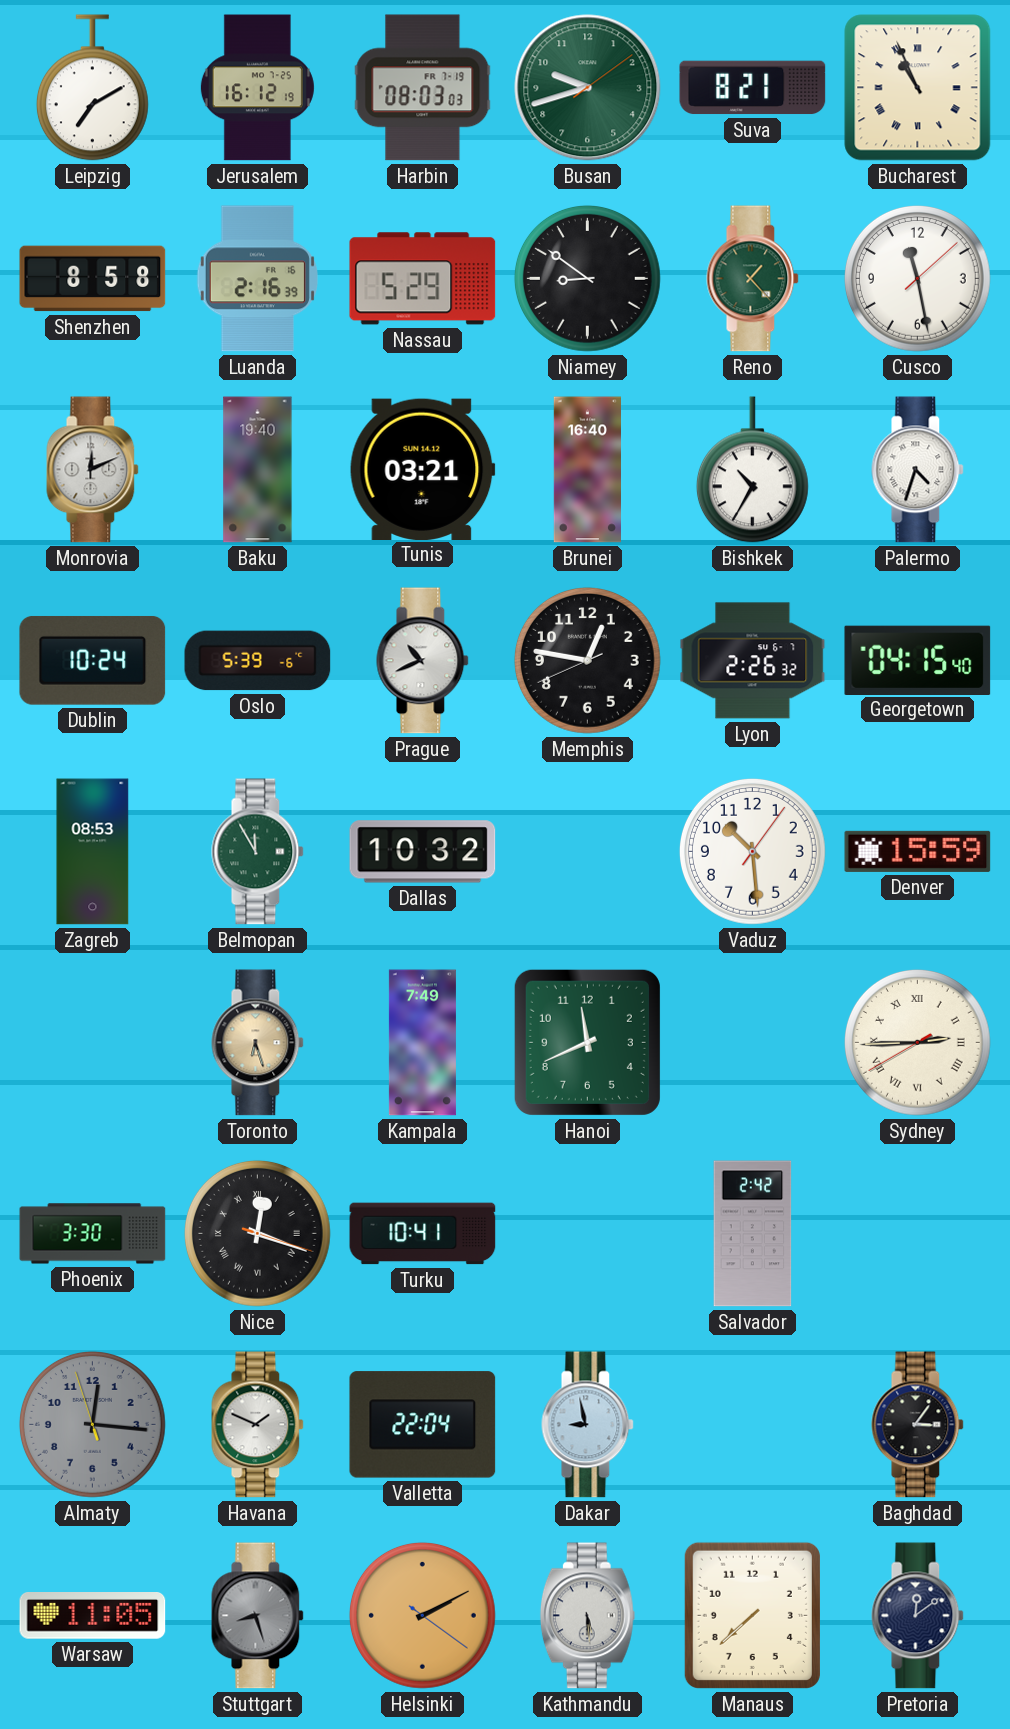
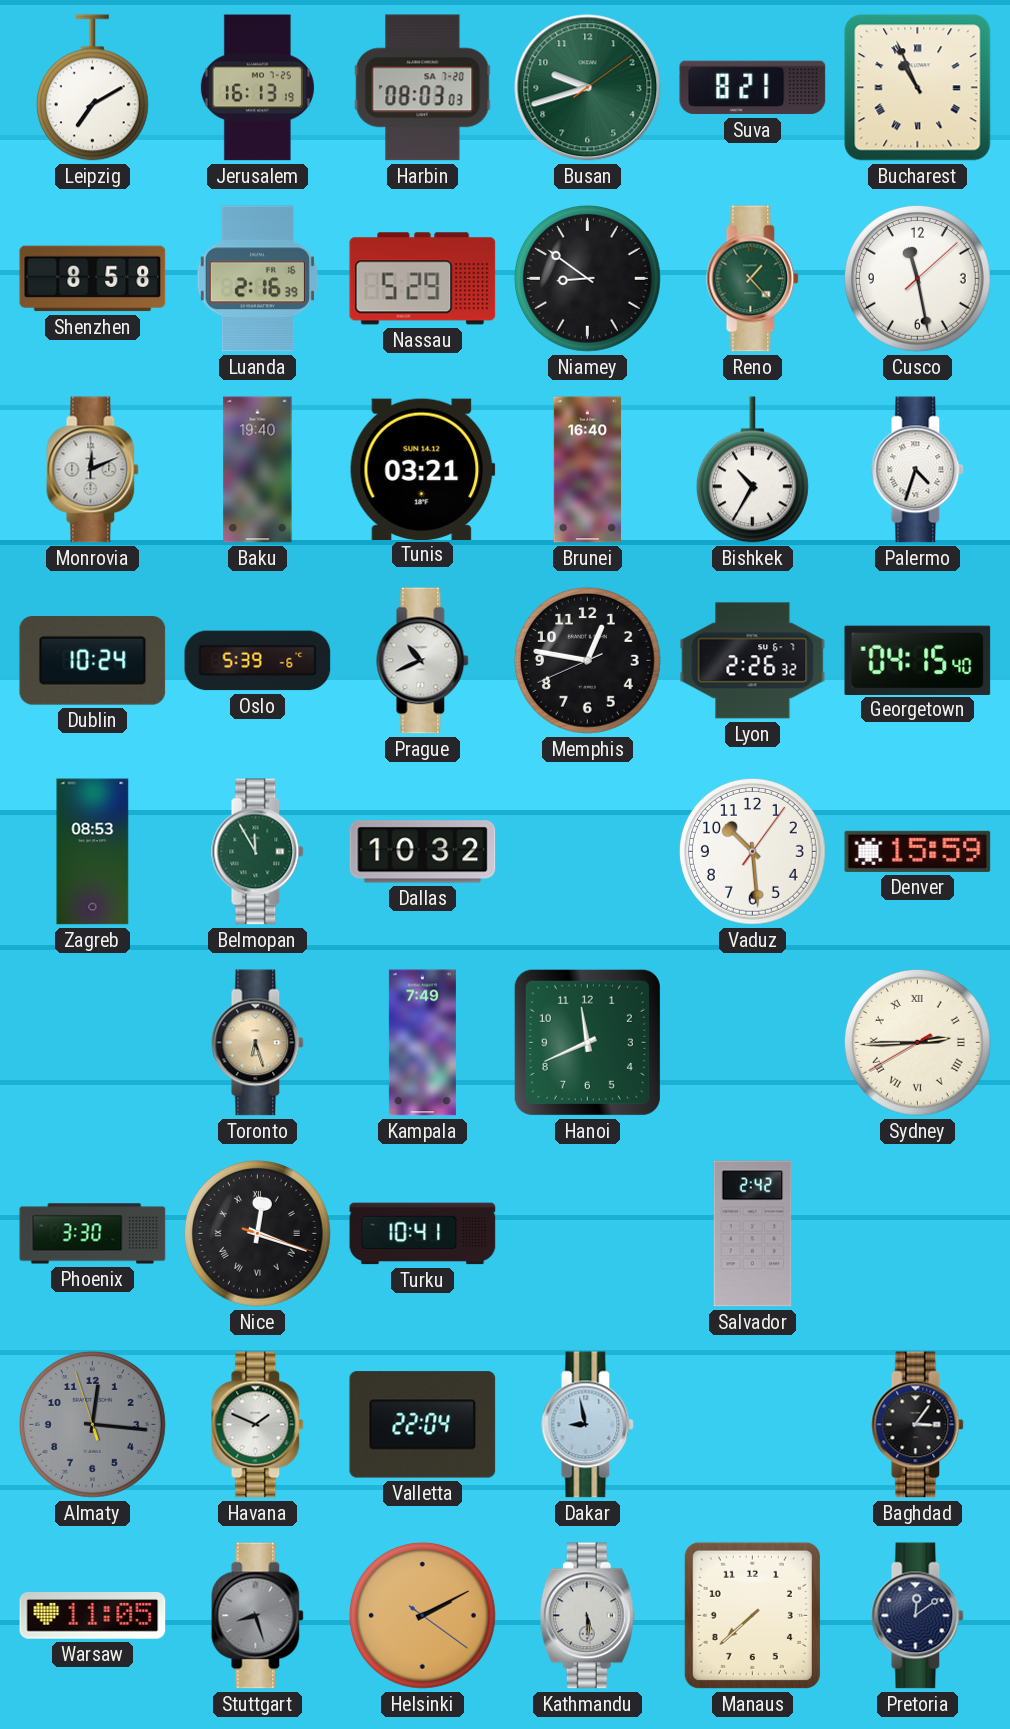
Jerusalem: 16:12 -> 16:13
Harbin date: FR 7-19 -> SA 7-20
